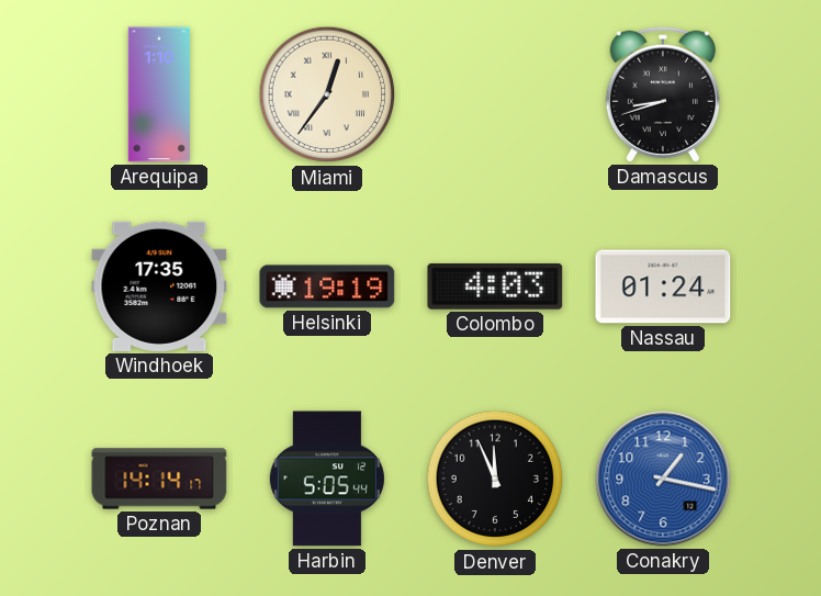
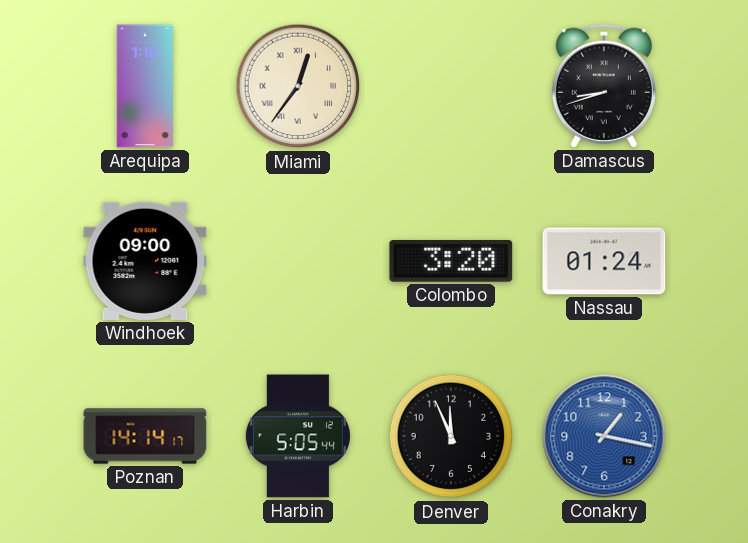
Windhoek: 17:35 -> 09:00
Helsinki: 19:19 -> none
Colombo: 4:03 -> 3:20
